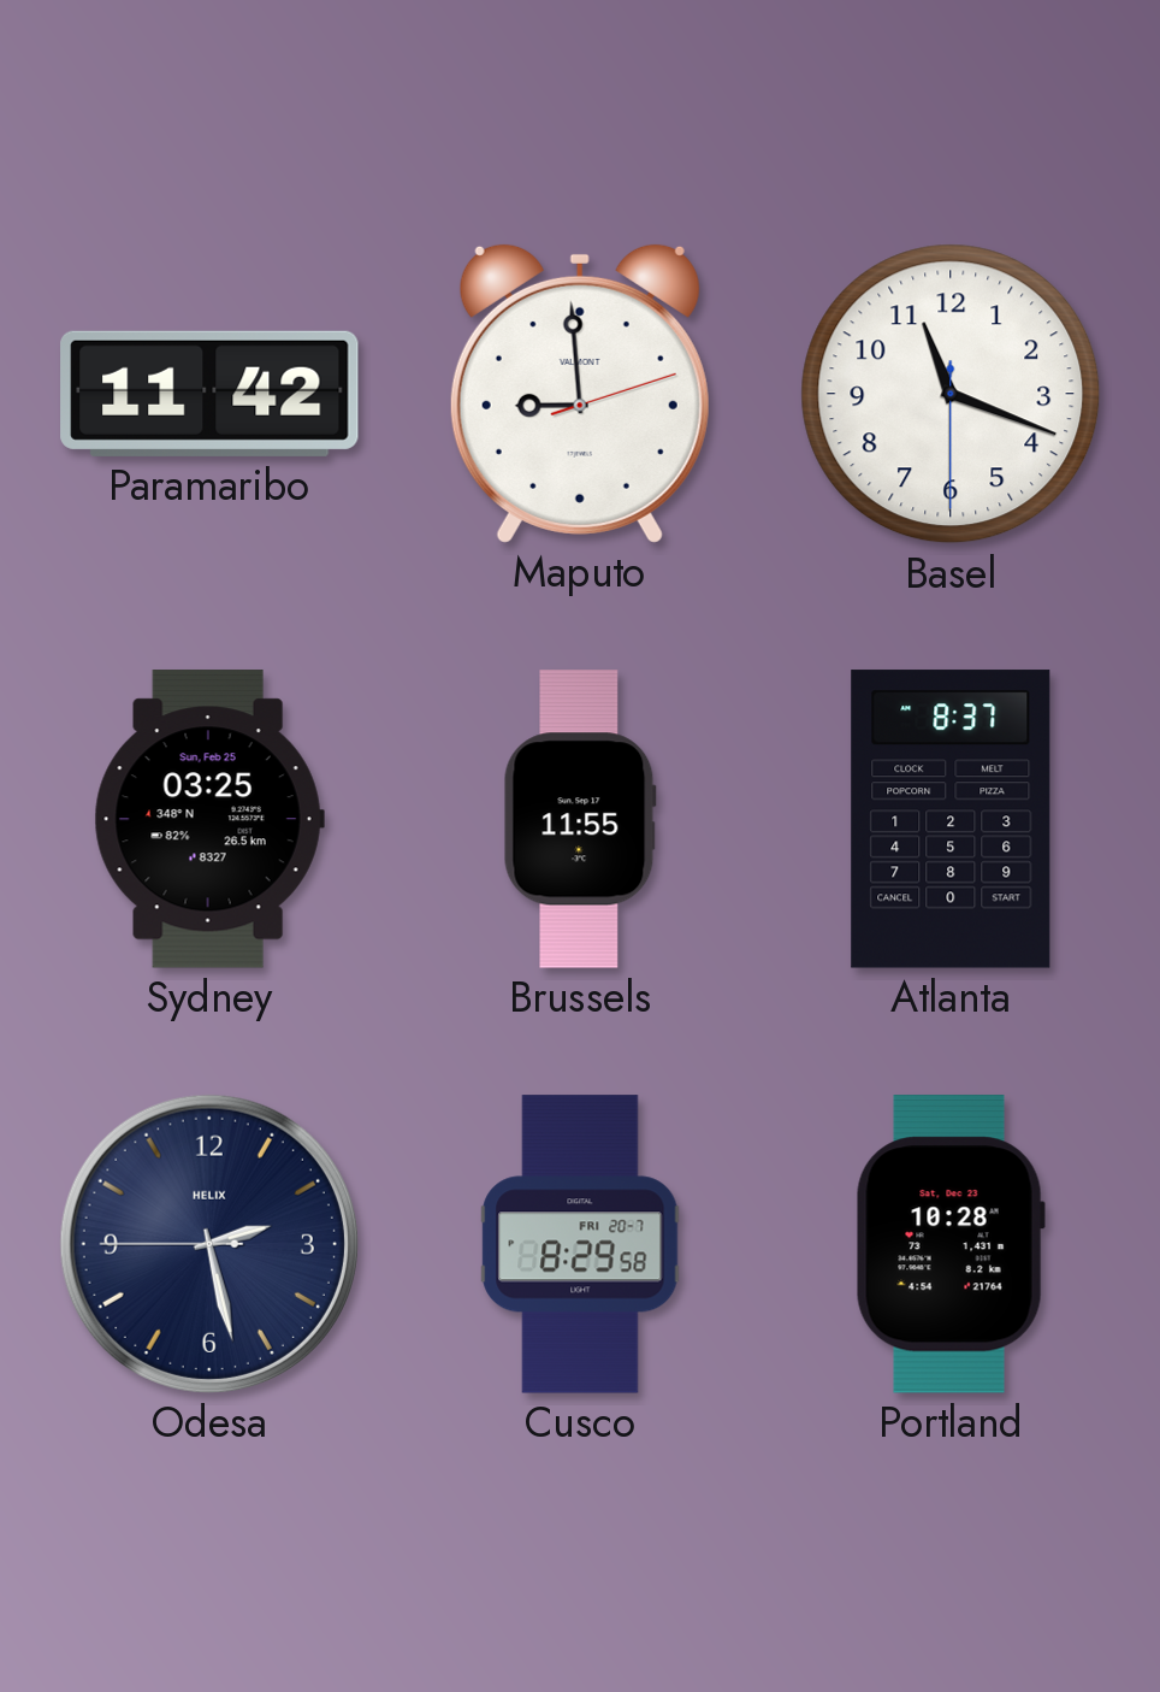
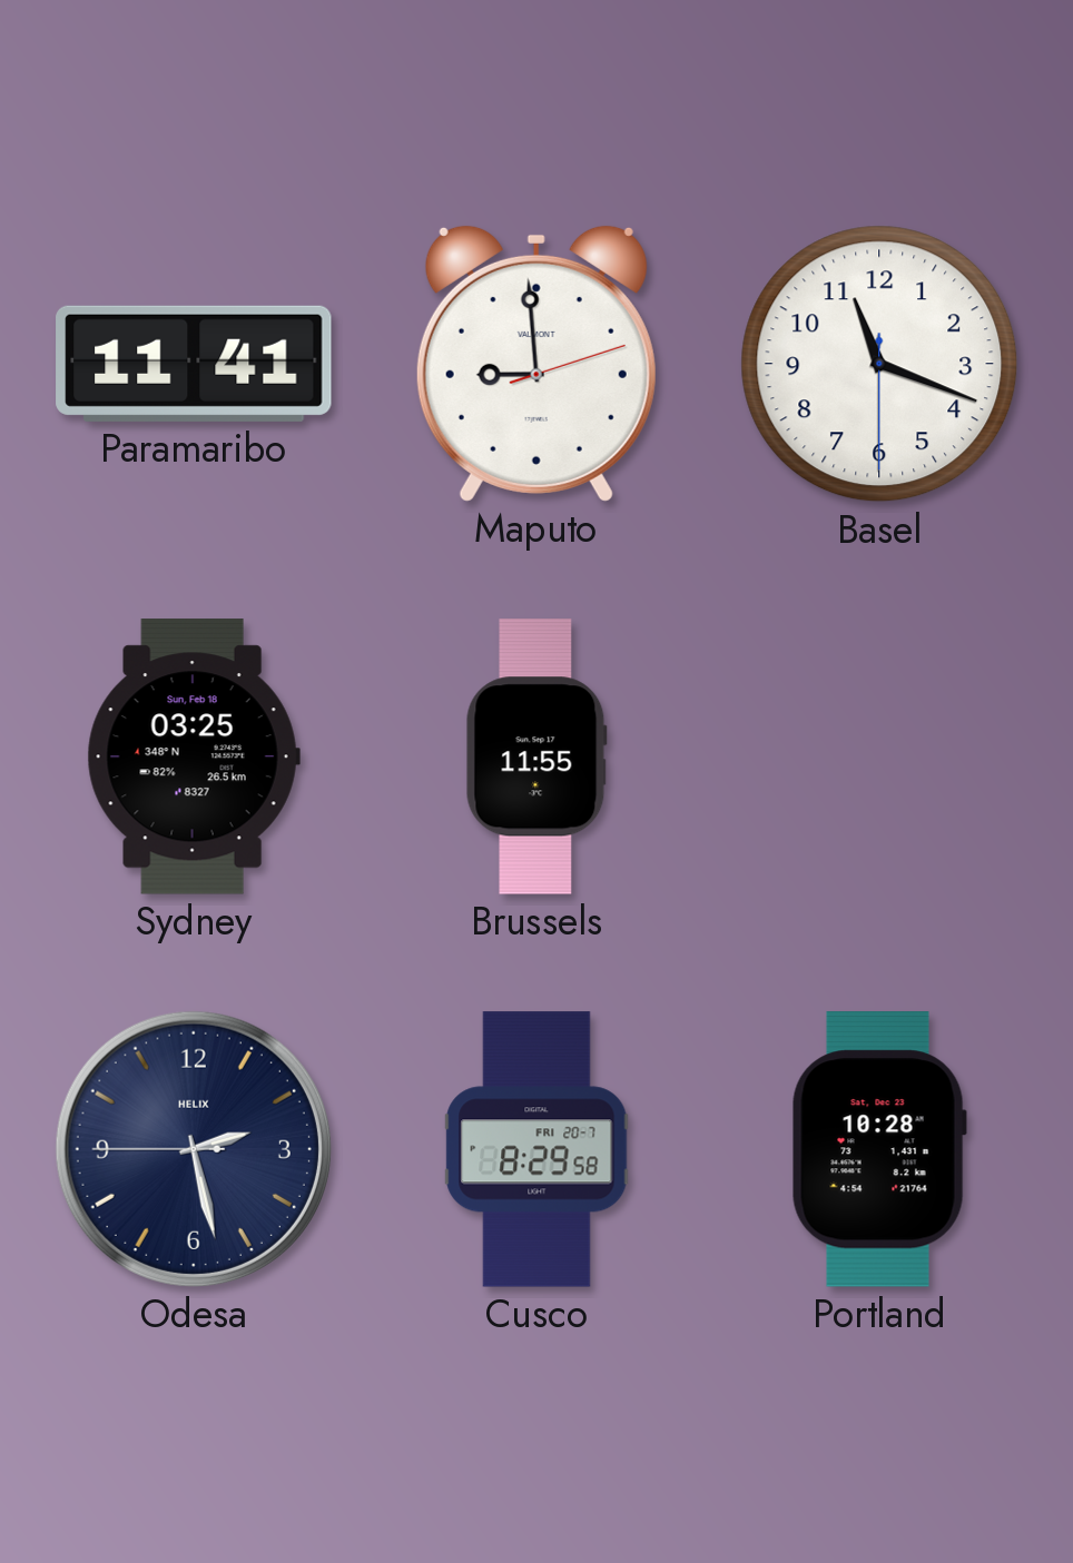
Paramaribo: 11:42 -> 11:41
Sydney date: Sun, Feb 25 -> Sun, Feb 18
Atlanta: 8:37 -> none
